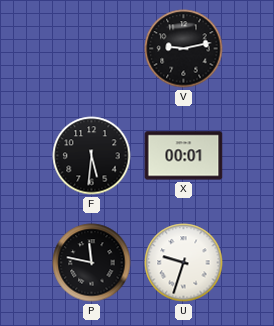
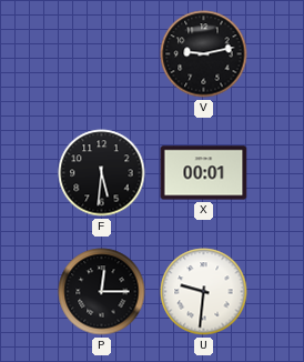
P: 11:47 -> 12:15
U: 9:33 -> 9:31
